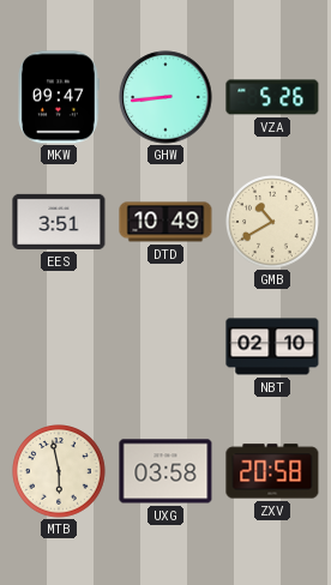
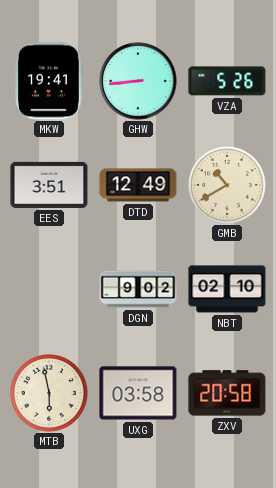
MKW: 09:47 -> 19:41
DTD: 10:49 -> 12:49
DGN: none -> 9:02
